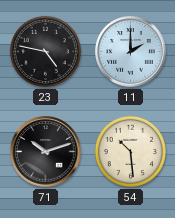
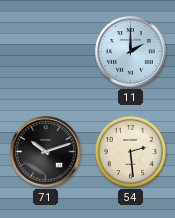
23: 4:47 -> none
54: 10:29 -> 2:29
